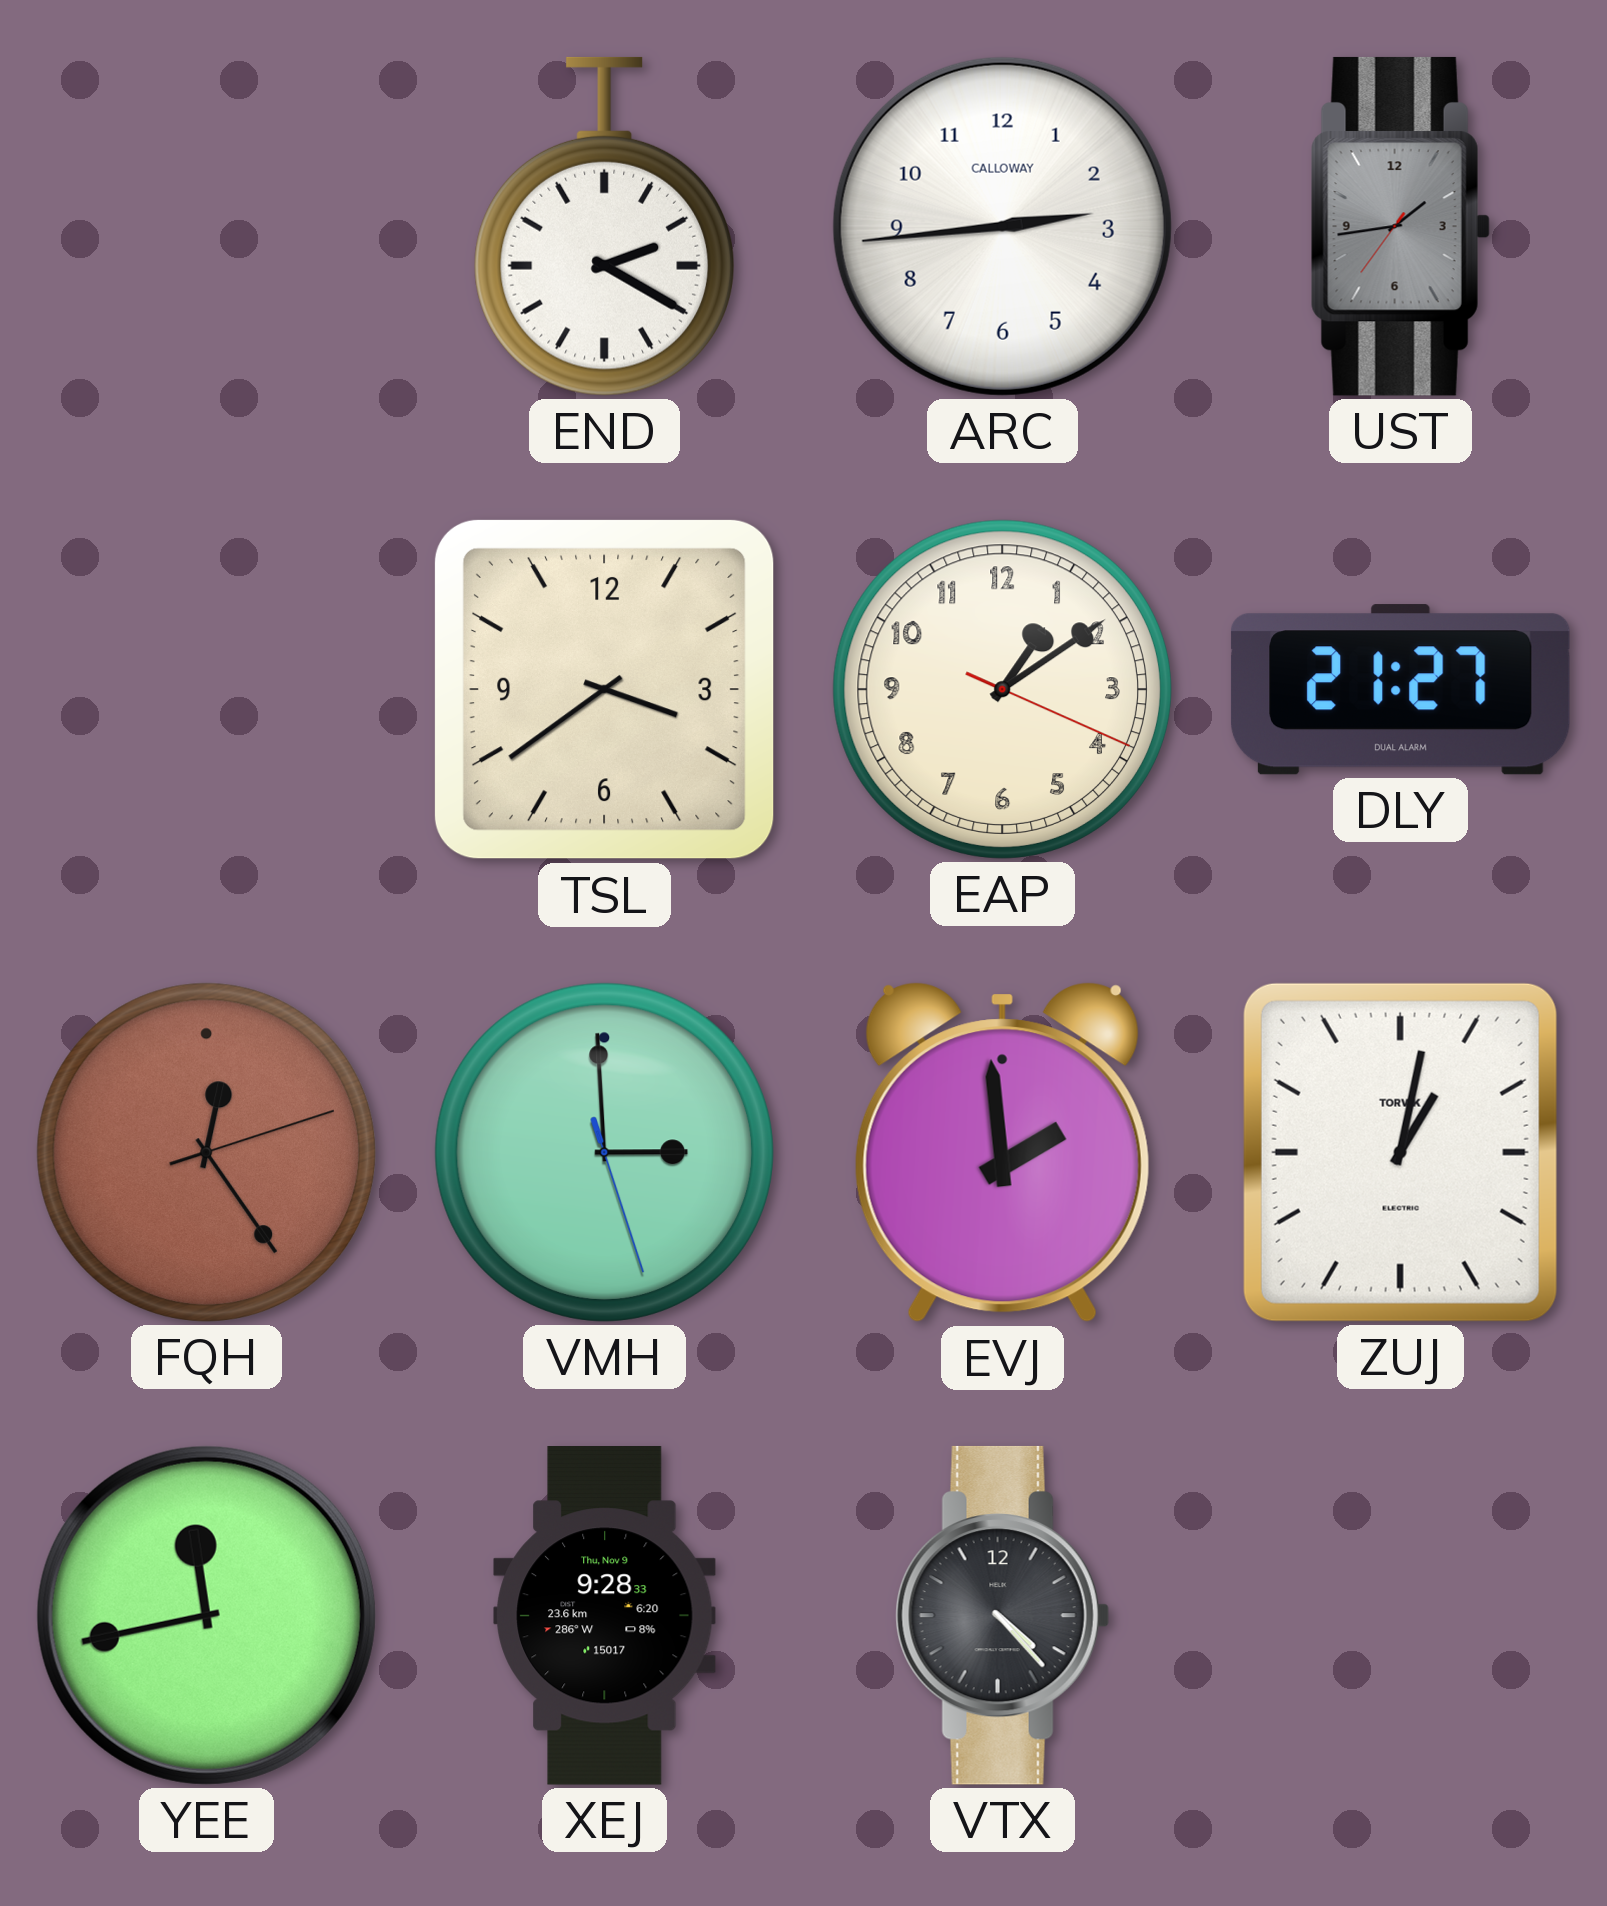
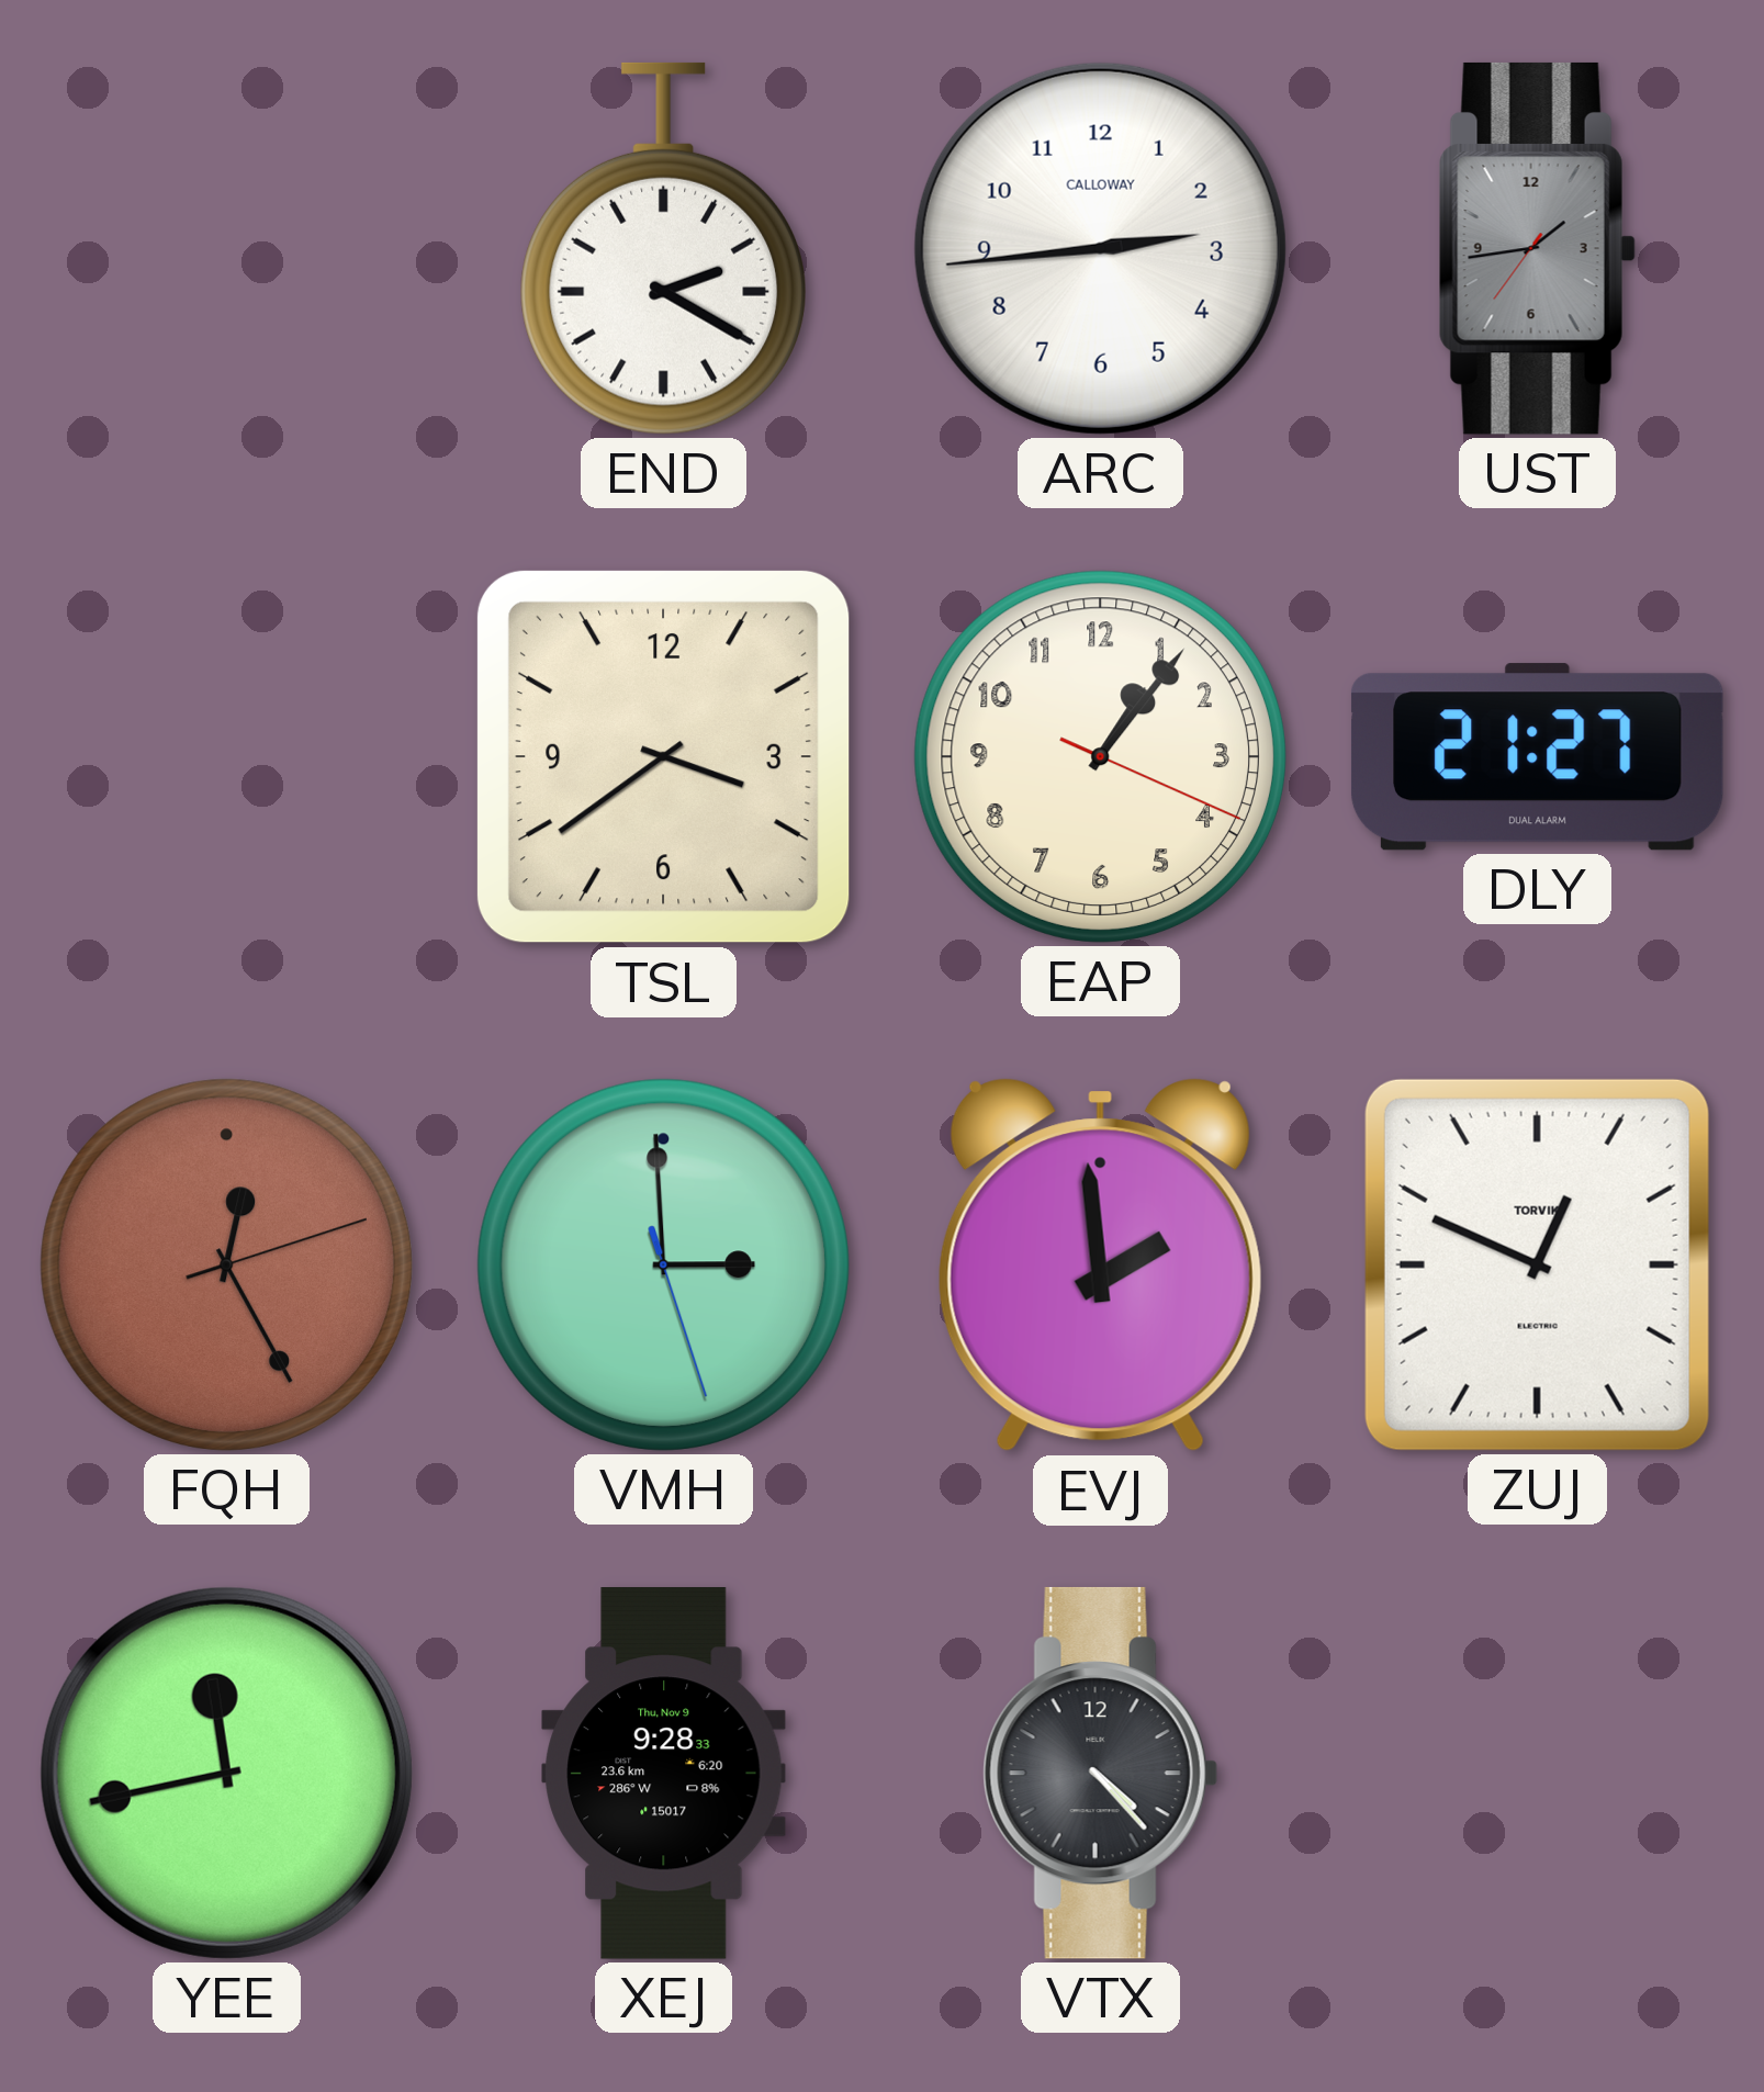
EAP: 1:09 -> 1:06
FQH: 12:24 -> 12:25
ZUJ: 1:02 -> 12:49
